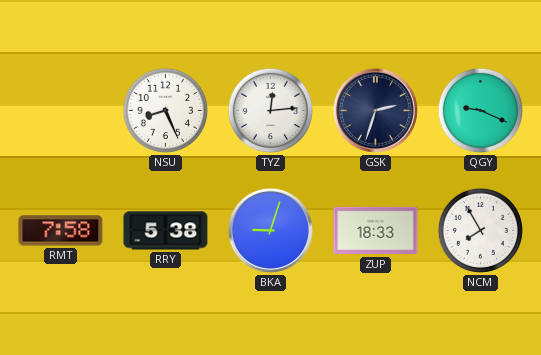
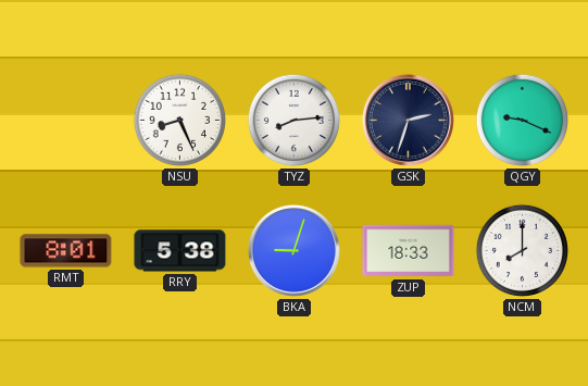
TYZ: 12:14 -> 8:14
RMT: 7:58 -> 8:01
NCM: 7:55 -> 8:00
